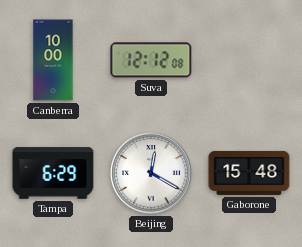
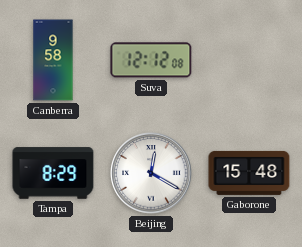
Canberra: 10:00 -> 9:58
Tampa: 6:29 -> 8:29
